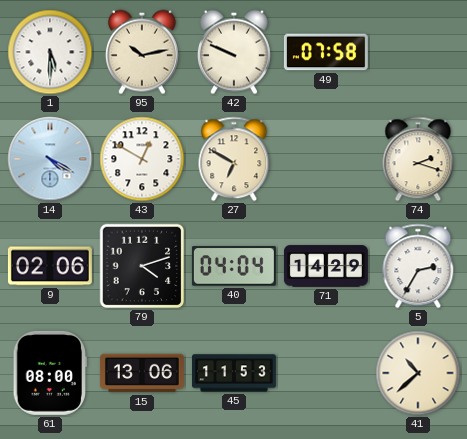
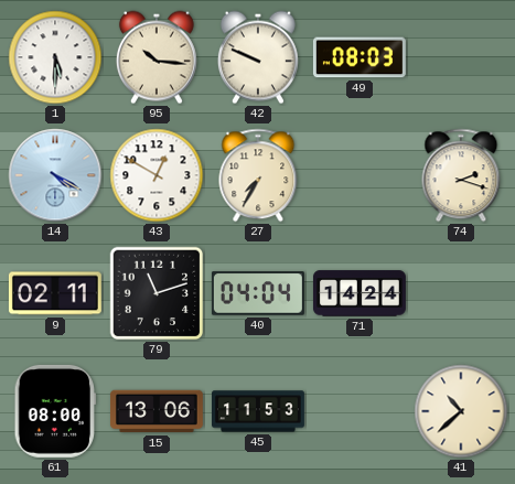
95: 10:13 -> 10:16
49: 07:58 -> 08:03
27: 6:50 -> 7:35
9: 02:06 -> 02:11
79: 4:12 -> 11:12
71: 14:29 -> 14:24
5: 2:35 -> none
